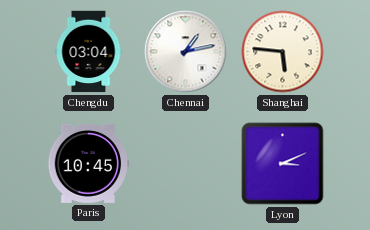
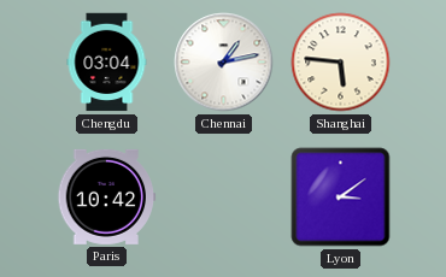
Paris: 10:45 -> 10:42
Lyon: 3:11 -> 3:09
